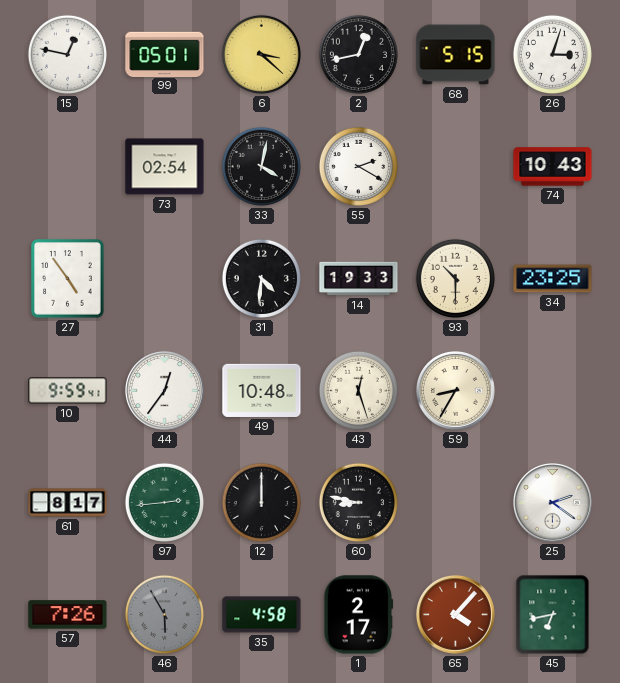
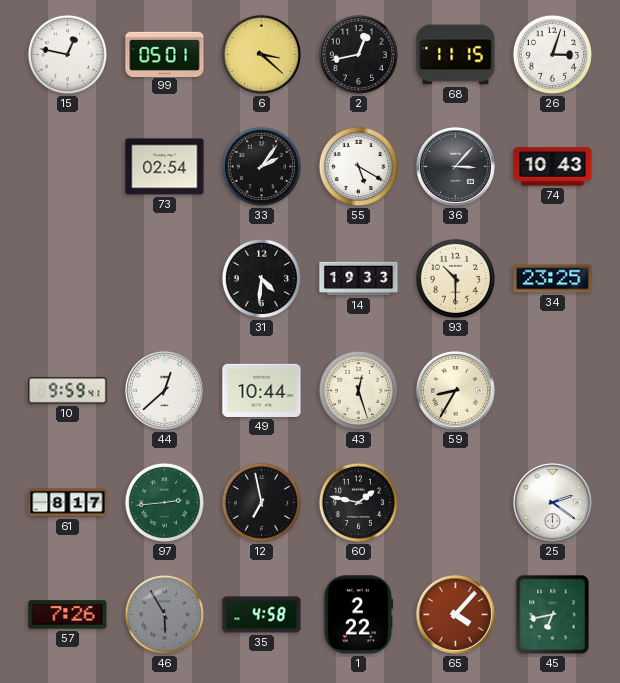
68: 5:15 -> 11:15
33: 4:02 -> 2:06
55: 2:20 -> 5:20
36: none -> 3:07
27: 4:54 -> none
44: 12:36 -> 12:38
49: 10:48 -> 10:44
12: 12:00 -> 6:58
60: 8:47 -> 1:47
1: 2:17 -> 2:22
